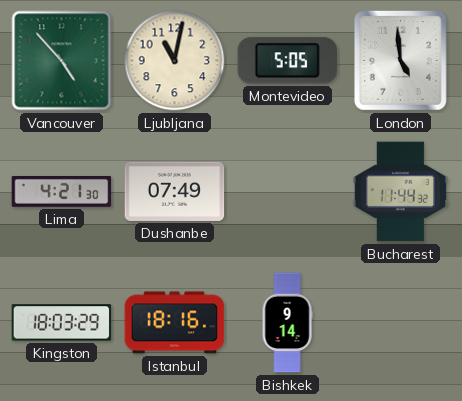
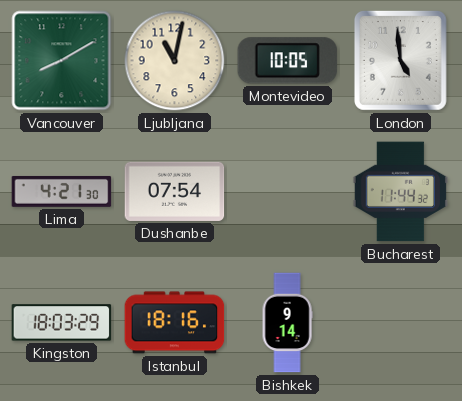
Vancouver: 4:53 -> 8:10
Montevideo: 5:05 -> 10:05
Dushanbe: 07:49 -> 07:54
